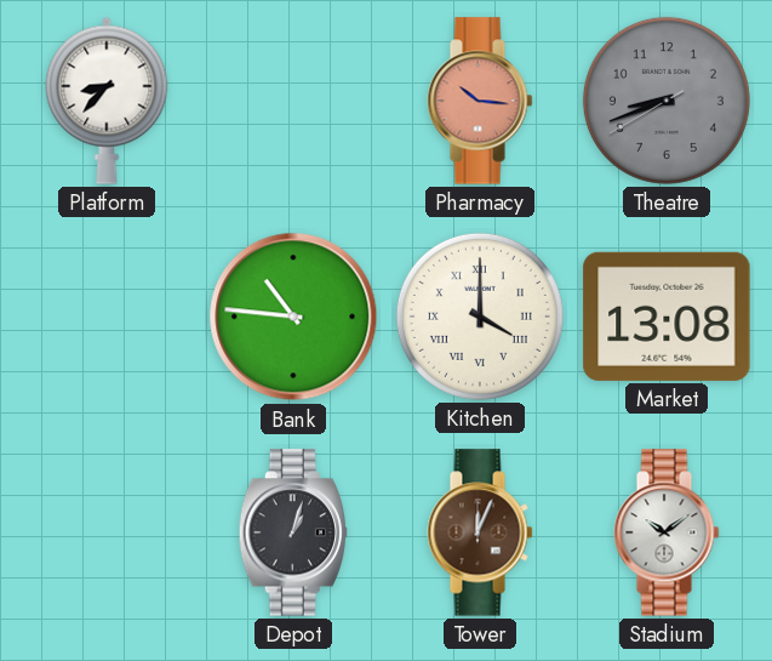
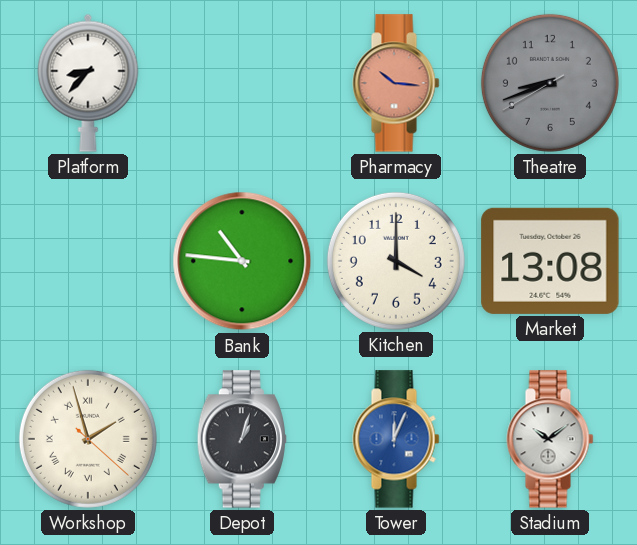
Kitchen numerals: Roman -> Arabic
Workshop: none -> 1:57
Tower dial: brown -> blue
